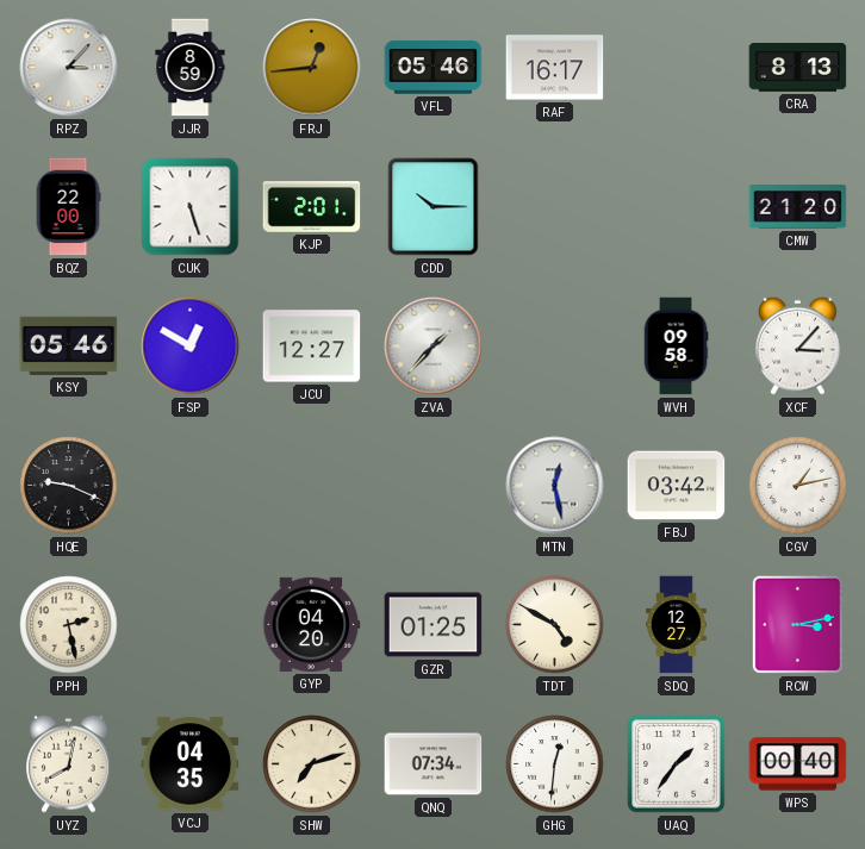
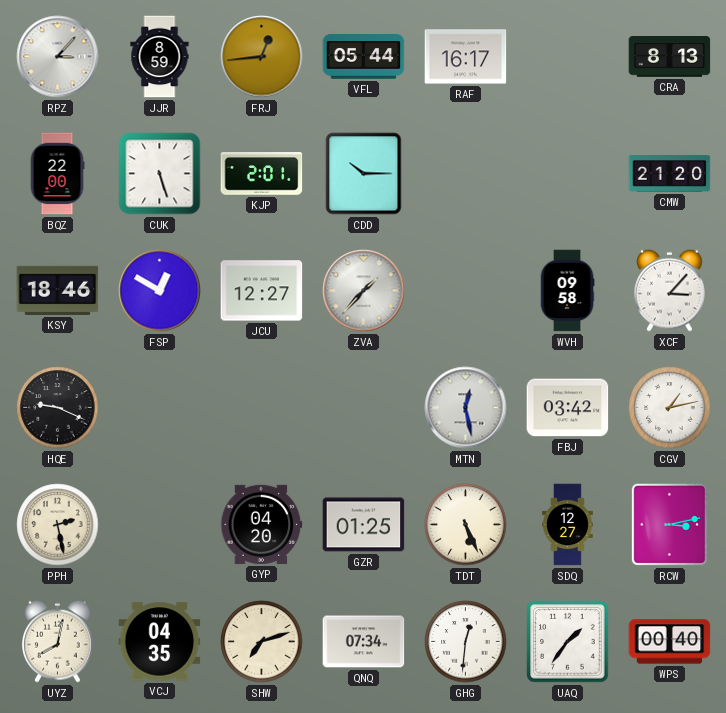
VFL: 05:46 -> 05:44
KSY: 05:46 -> 18:46
TDT: 4:50 -> 5:26
